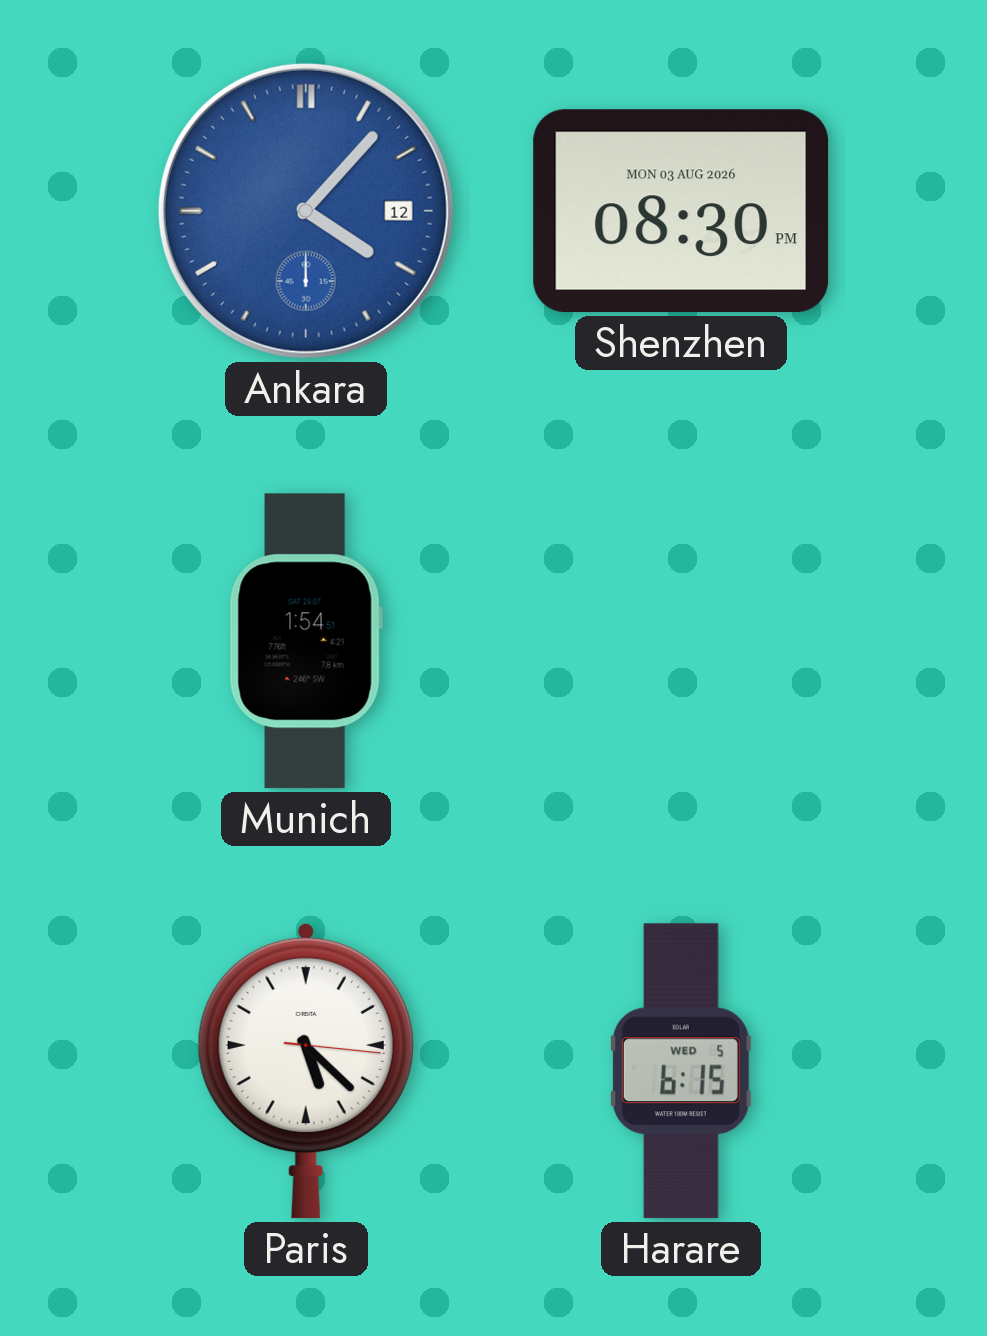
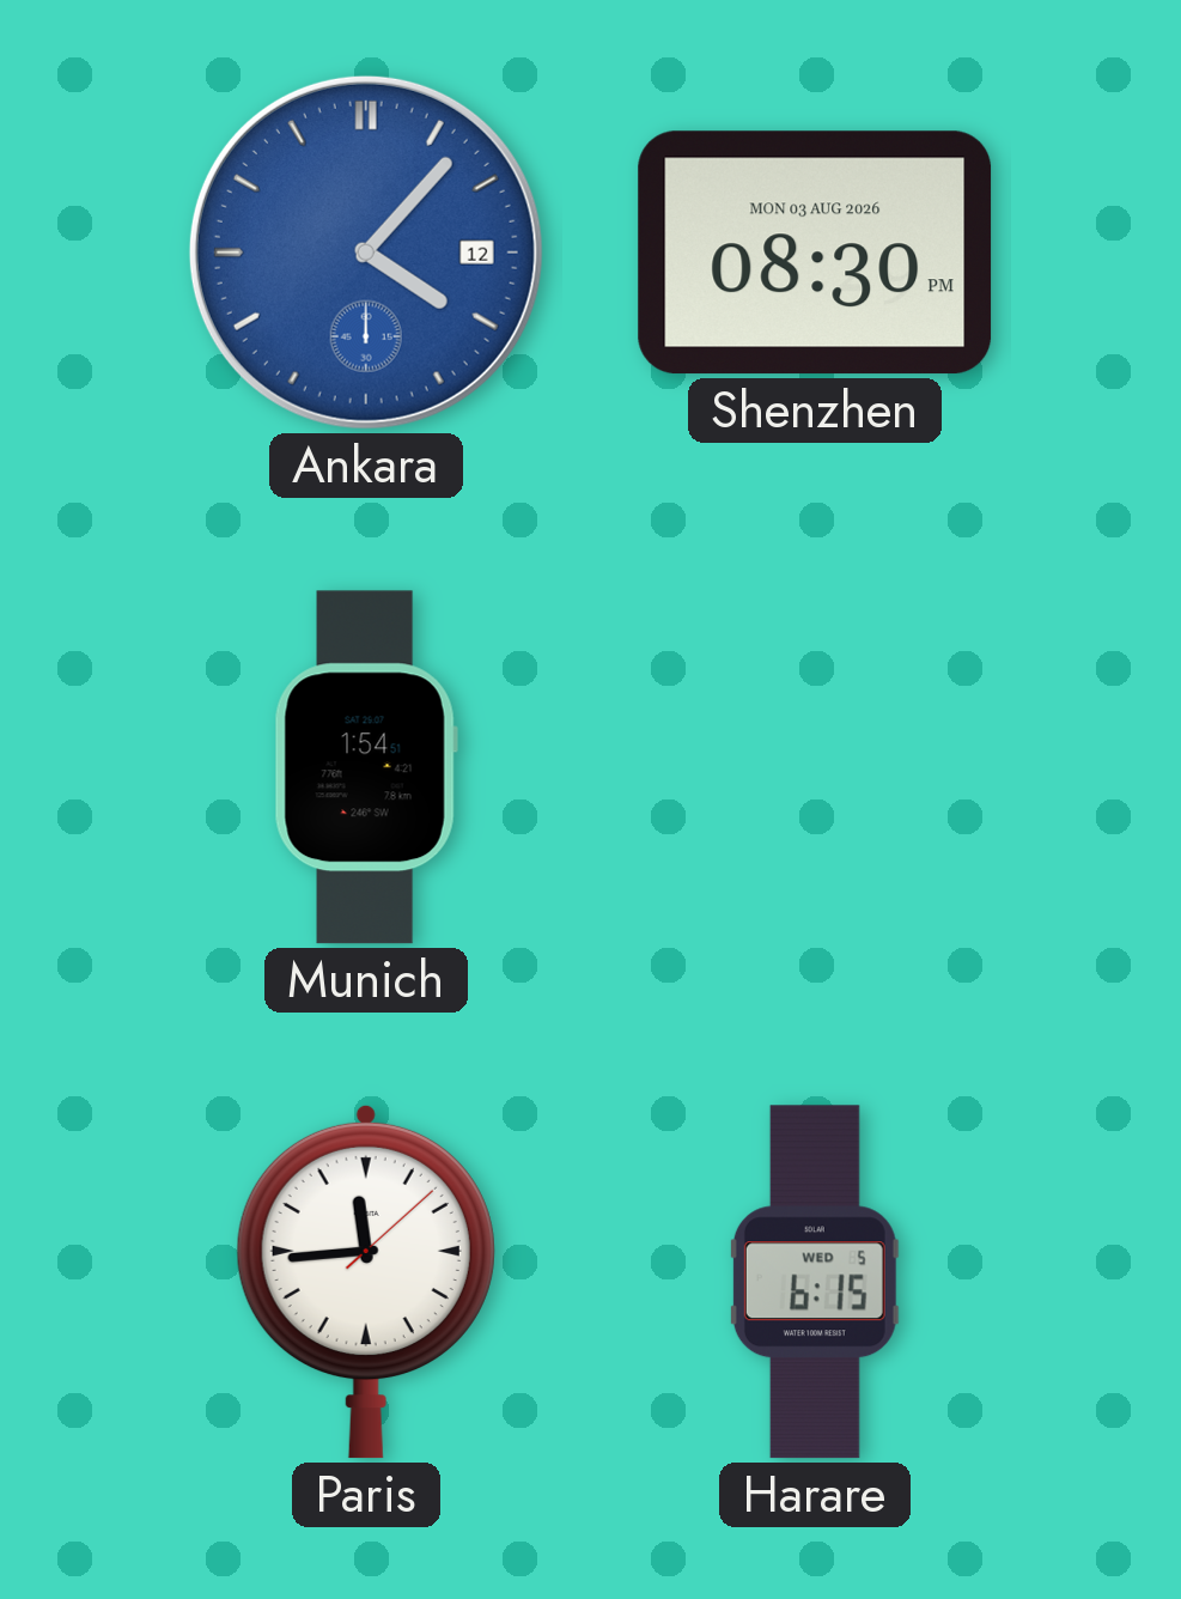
Paris: 5:22 -> 11:44
